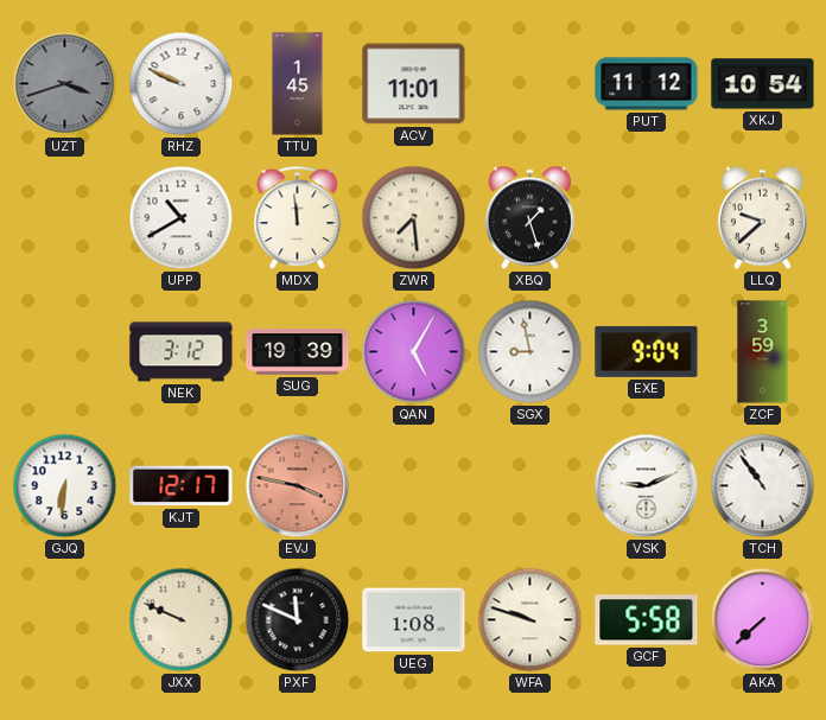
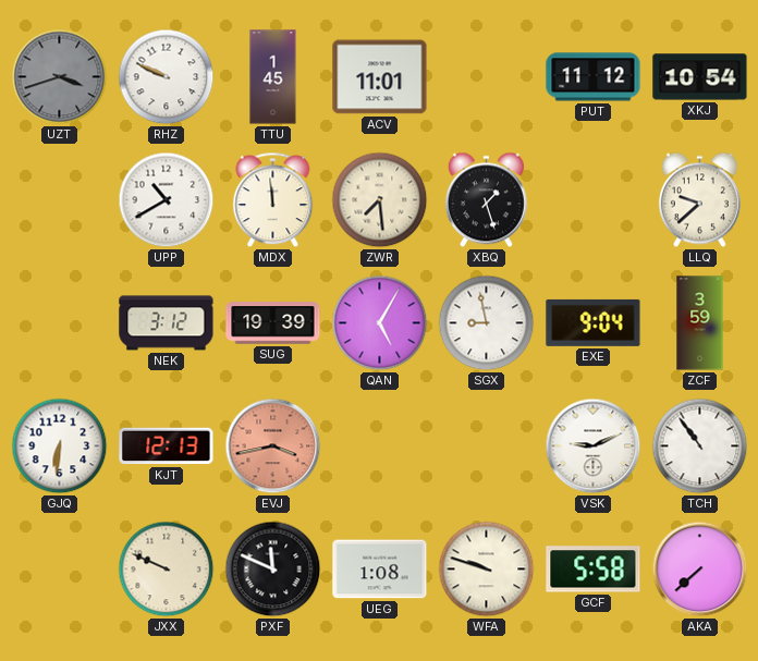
KJT: 12:17 -> 12:13
EVJ: 3:47 -> 3:43
